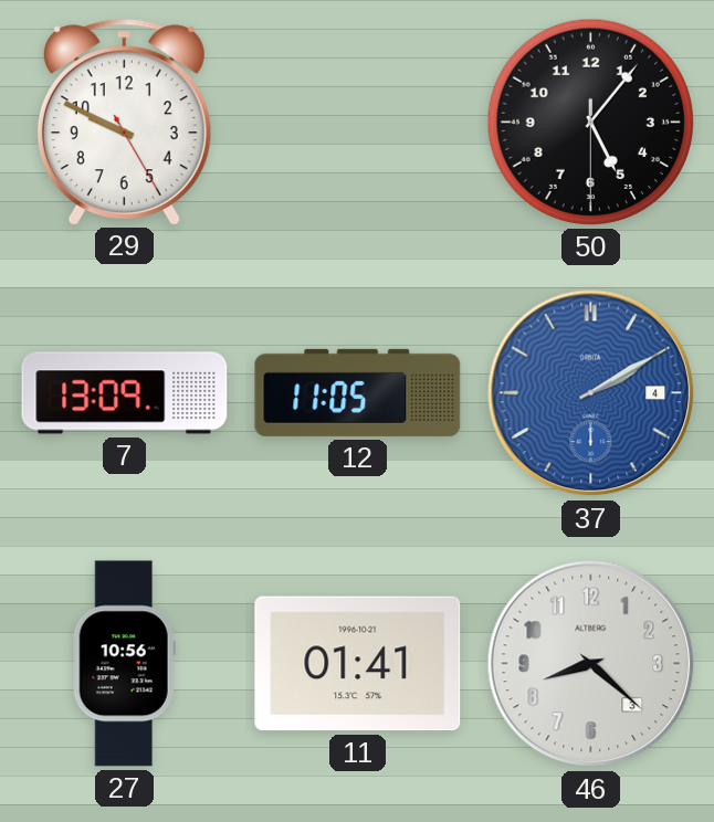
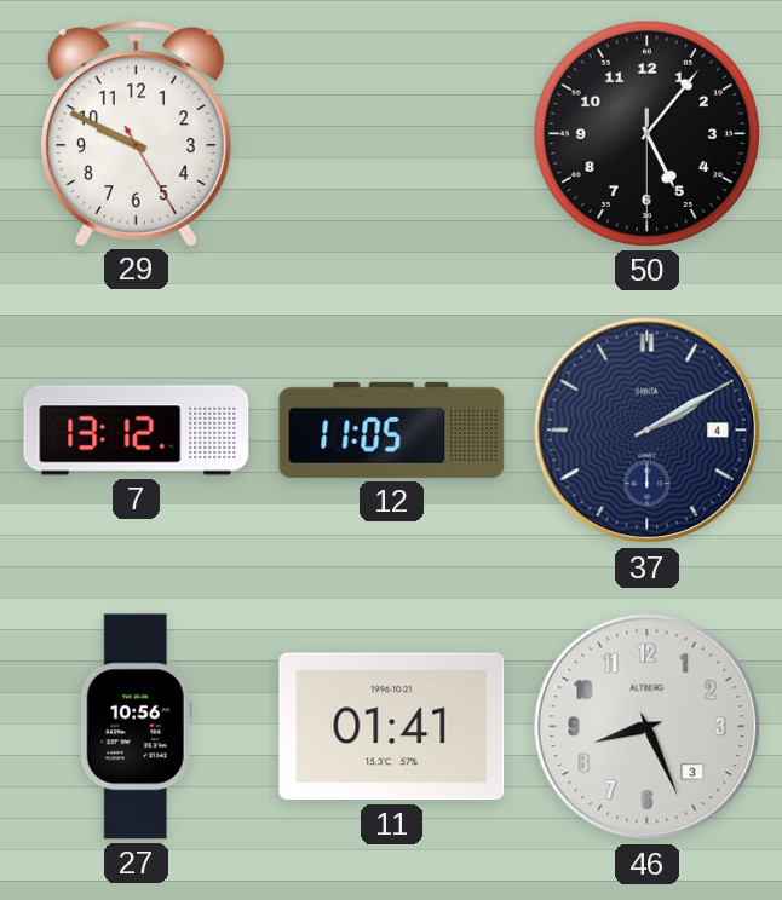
7: 13:09 -> 13:12
37 dial: blue -> navy
46: 8:22 -> 8:26
